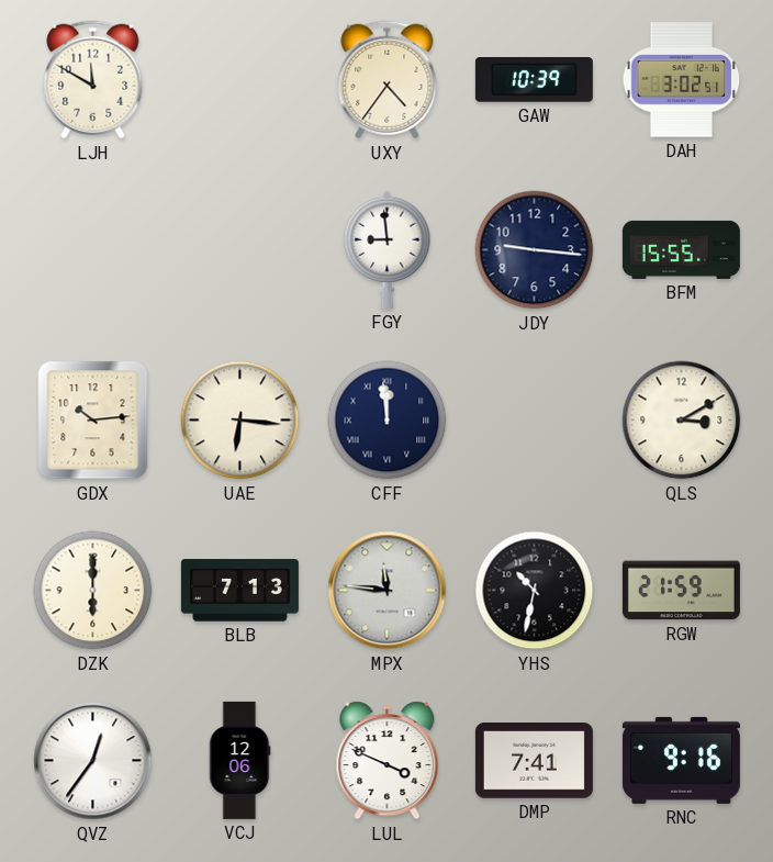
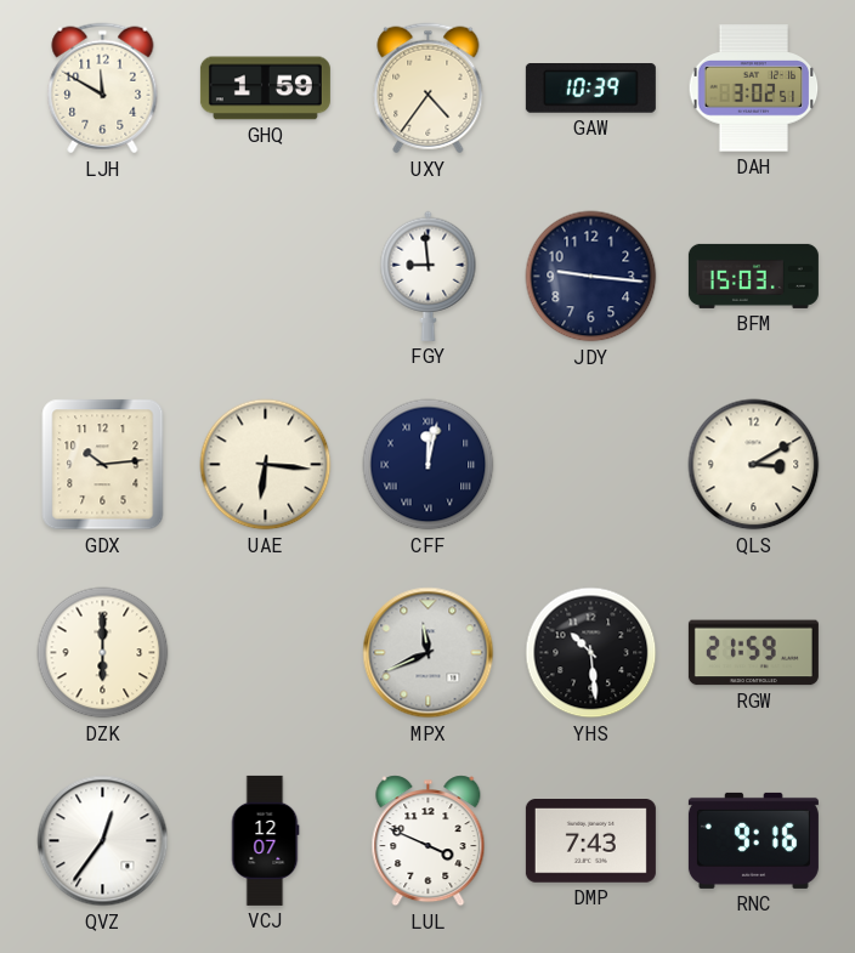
GHQ: none -> 1:59
BFM: 15:55 -> 15:03
CFF: 11:59 -> 12:02
BLB: 7:13 -> none
MPX: 11:46 -> 11:41
YHS: 10:32 -> 10:29
VCJ: 12:06 -> 12:07
DMP: 7:41 -> 7:43
